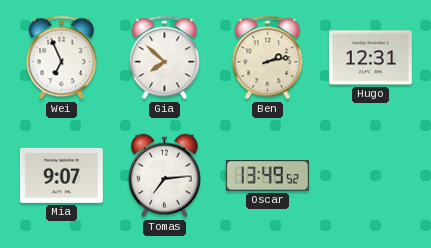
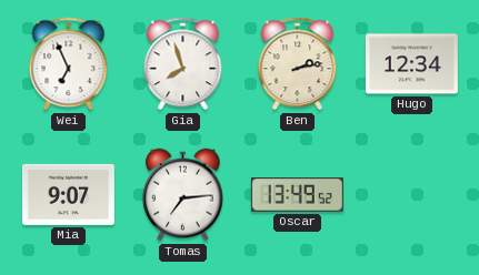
Gia: 7:52 -> 7:57
Hugo: 12:31 -> 12:34
